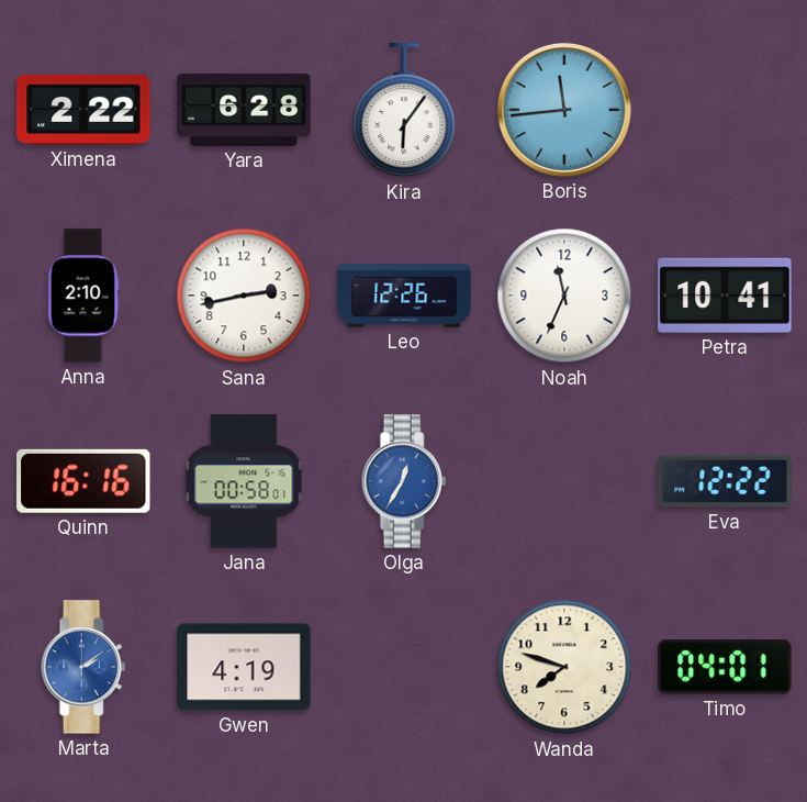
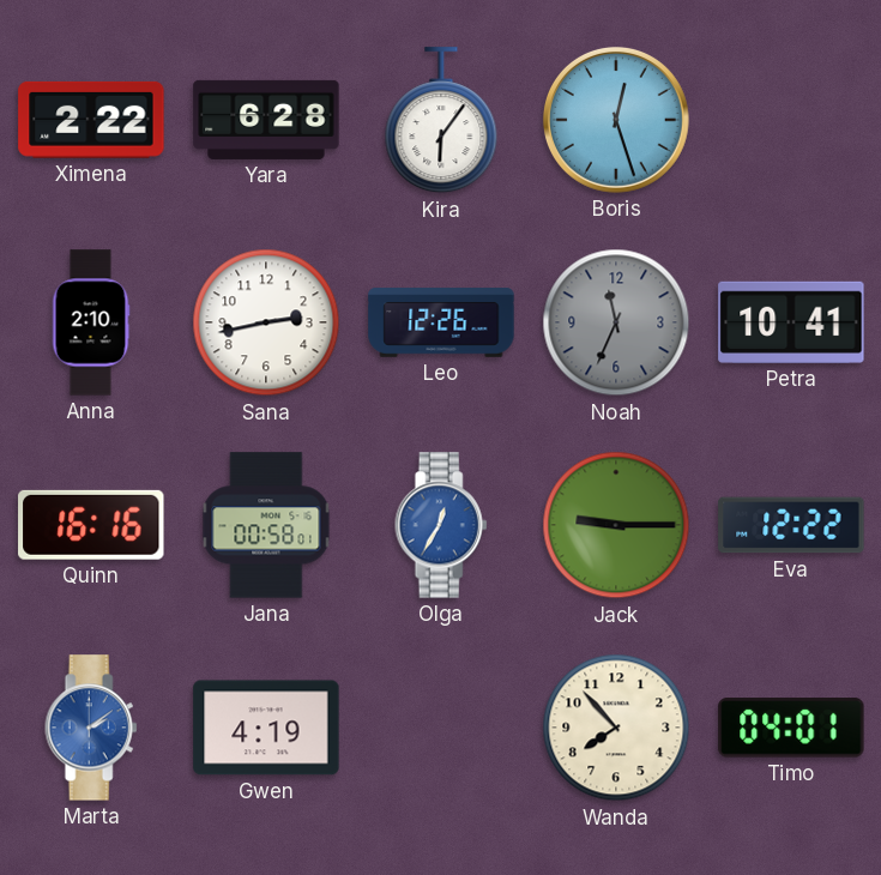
Boris: 11:44 -> 12:27
Noah dial: white -> grey
Jack: none -> 9:15
Wanda: 7:48 -> 7:53
